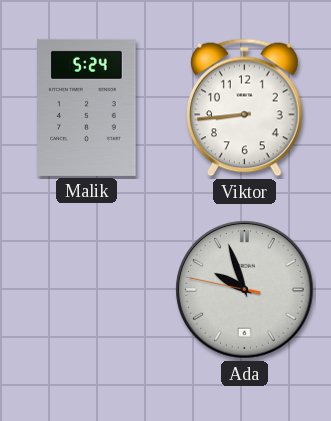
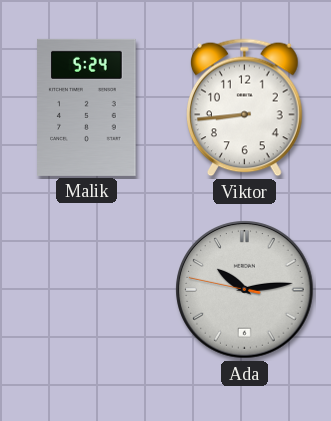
Ada: 9:56 -> 10:13
